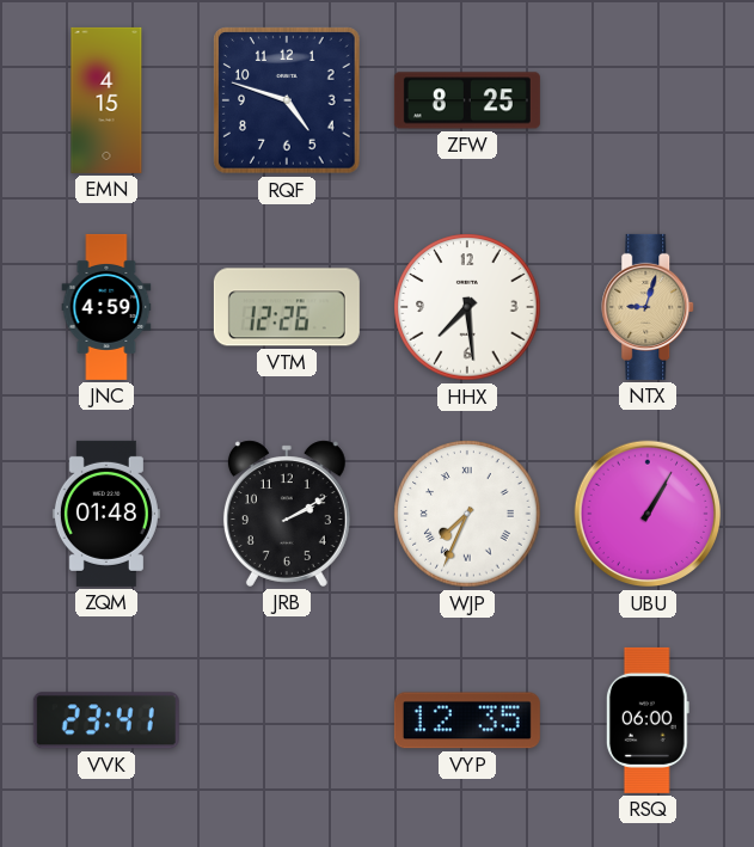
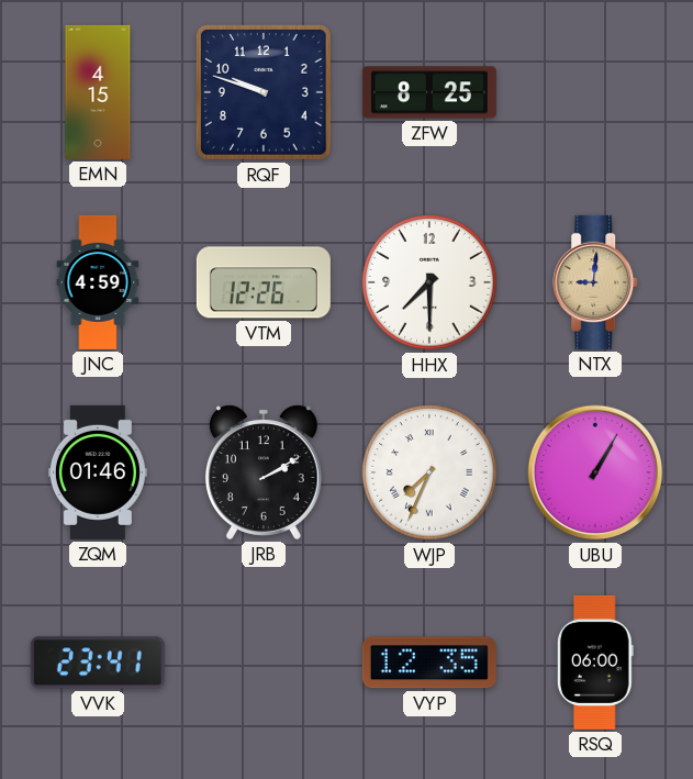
RQF: 4:48 -> 9:48
HHX: 7:29 -> 7:30
NTX: 9:03 -> 9:01
ZQM: 01:48 -> 01:46
